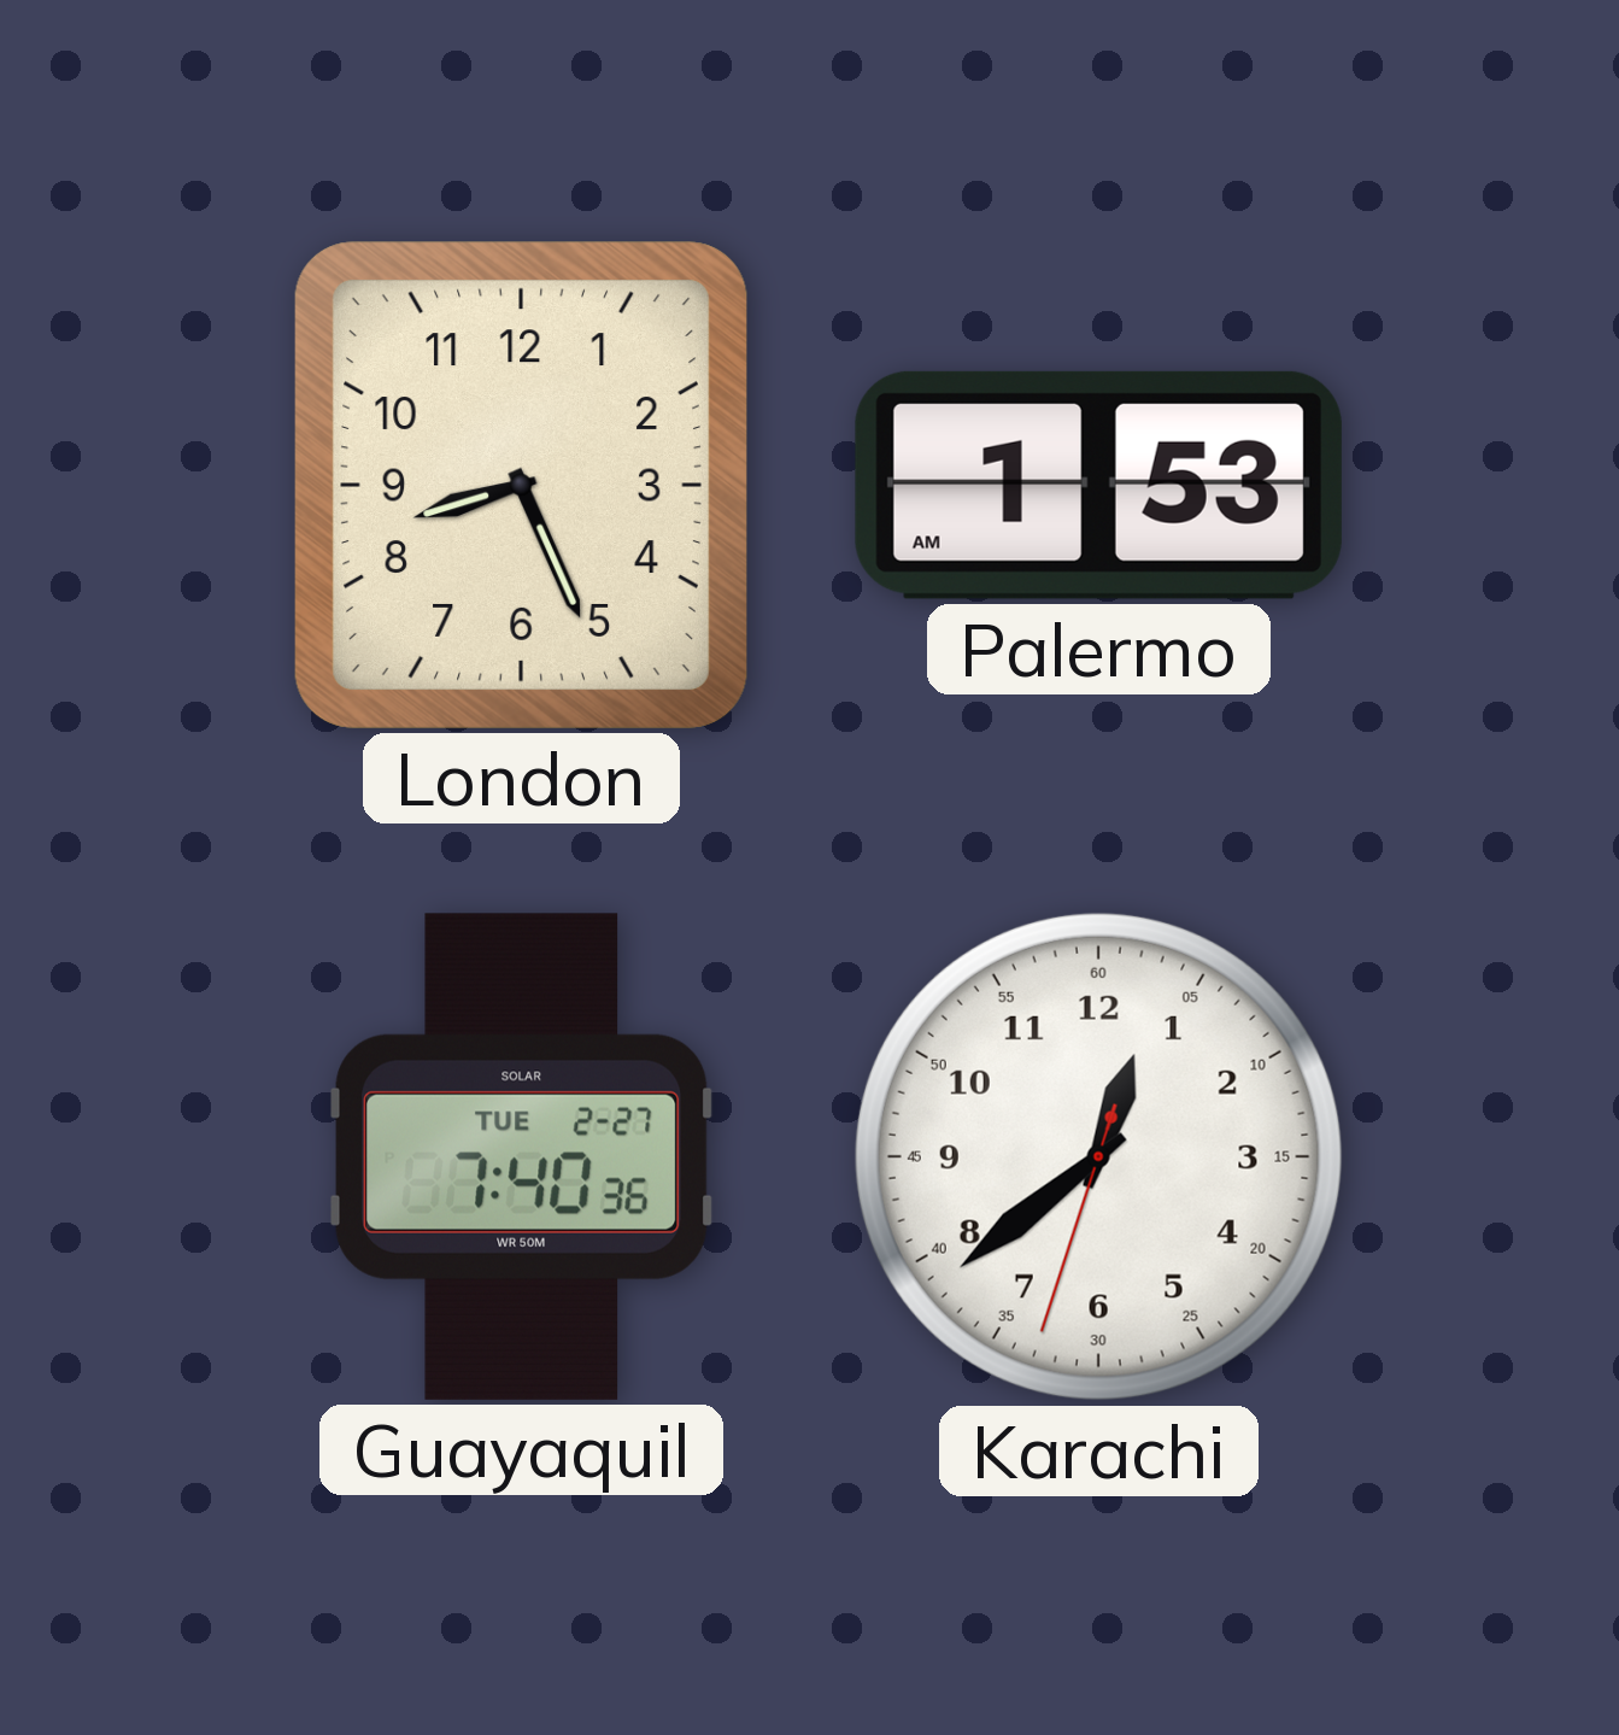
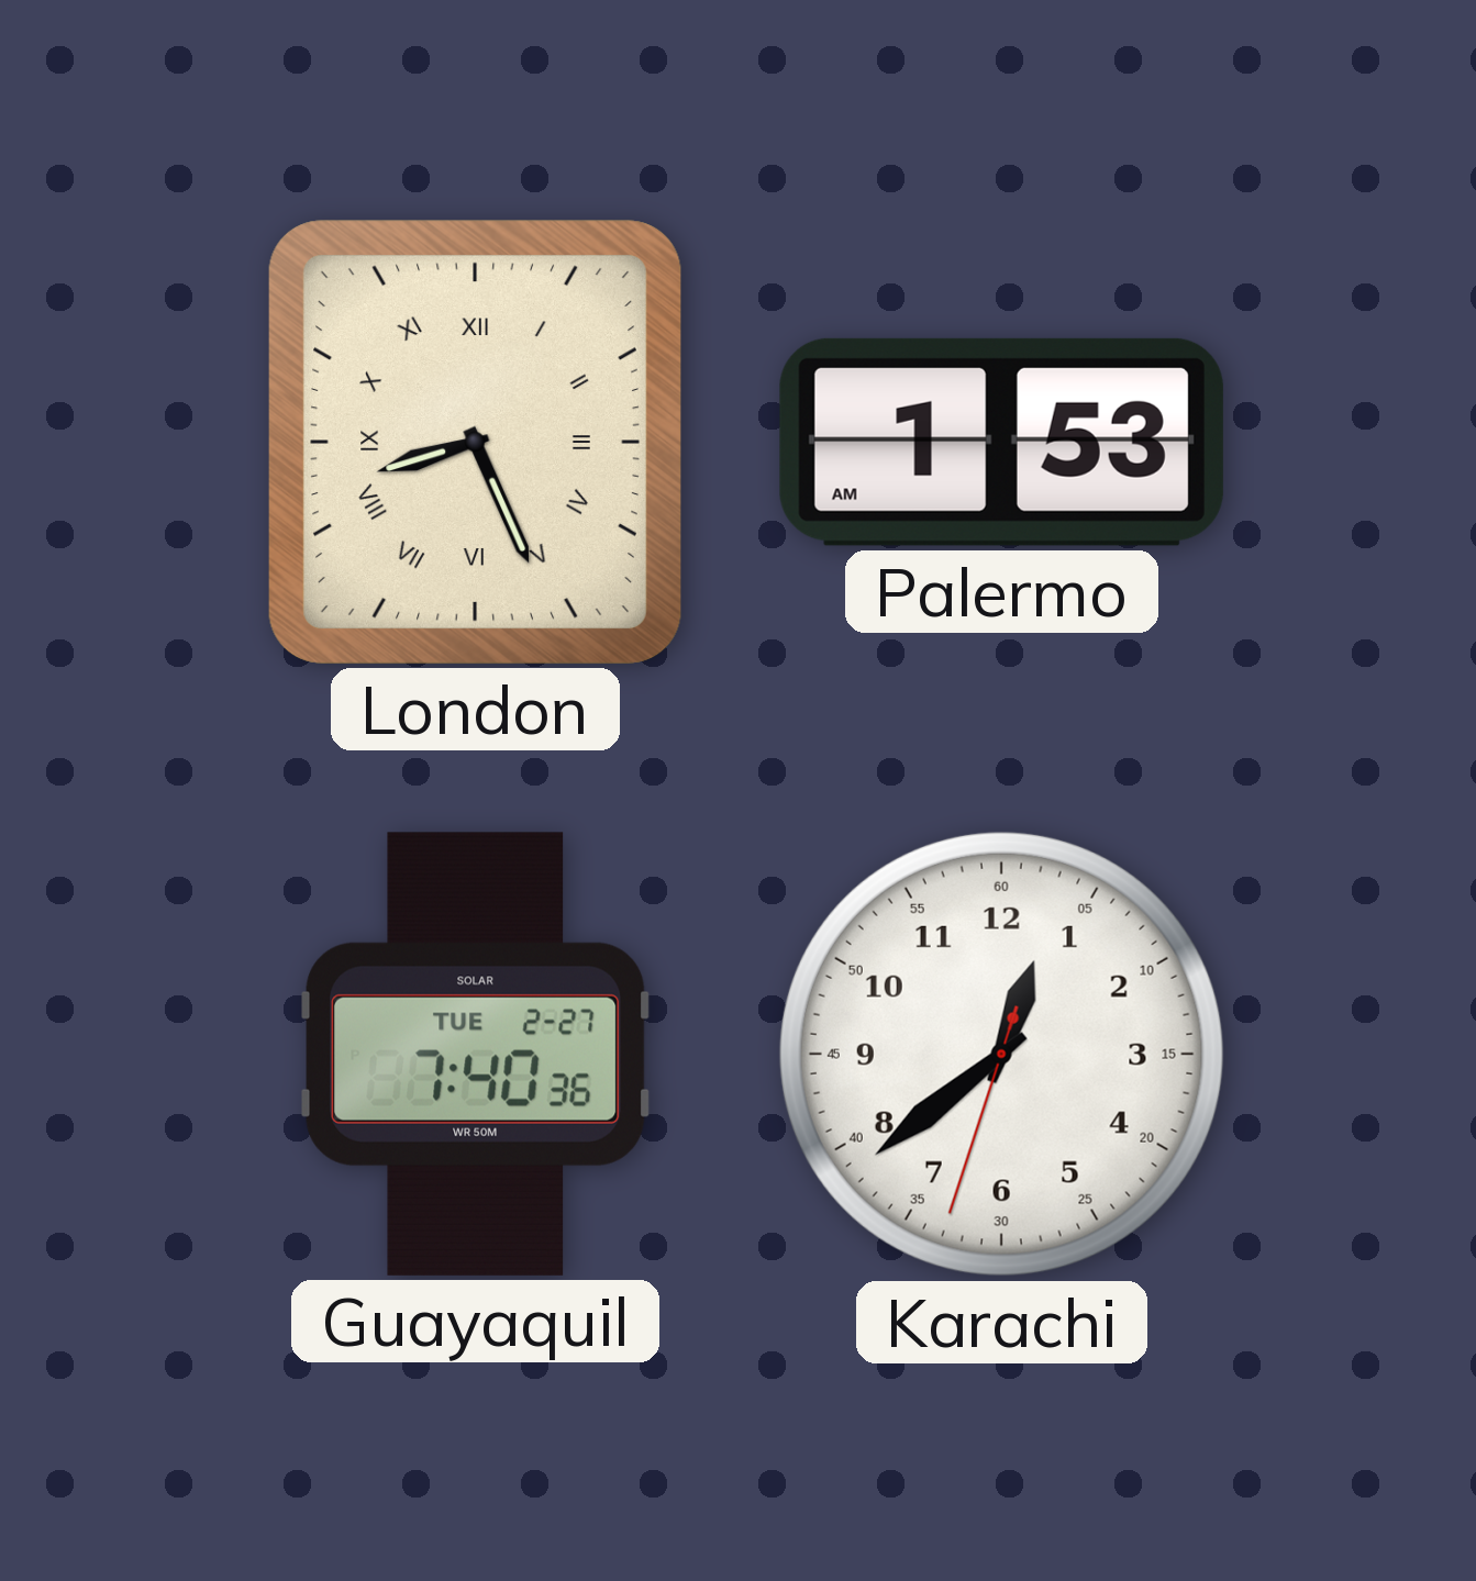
London numerals: Arabic -> Roman
